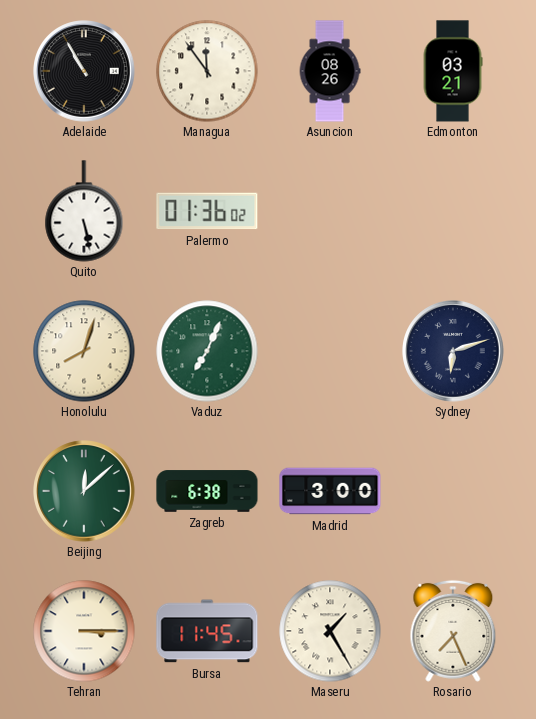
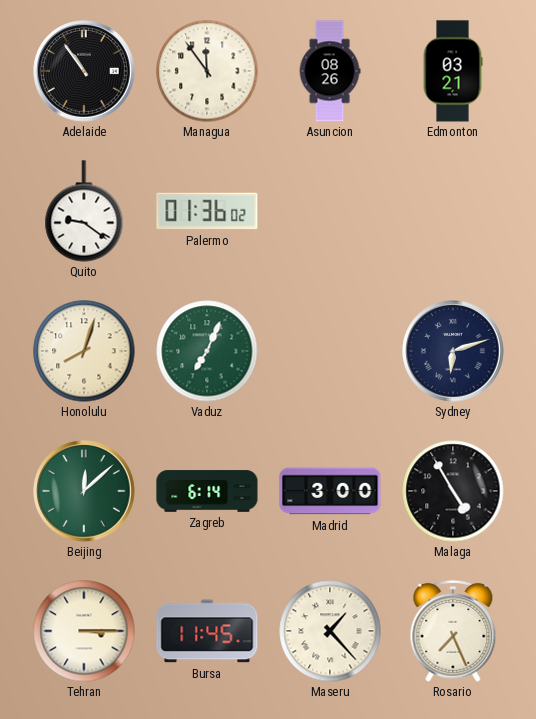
Adelaide: 10:55 -> 10:54
Quito: 5:28 -> 9:21
Zagreb: 6:38 -> 6:14
Malaga: none -> 4:55
Maseru: 1:25 -> 1:23
